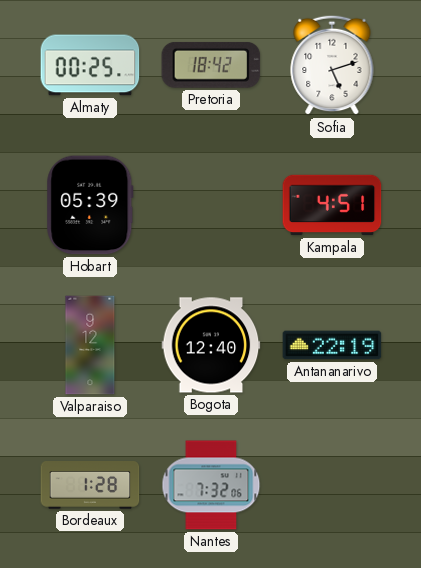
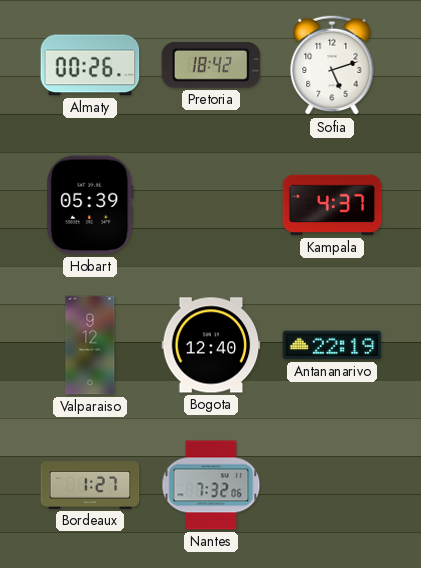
Almaty: 00:25 -> 00:26
Kampala: 4:51 -> 4:37
Bordeaux: 1:28 -> 1:27
